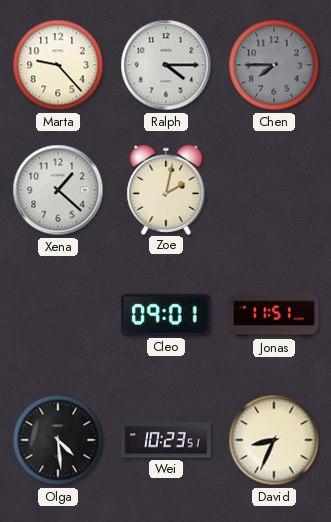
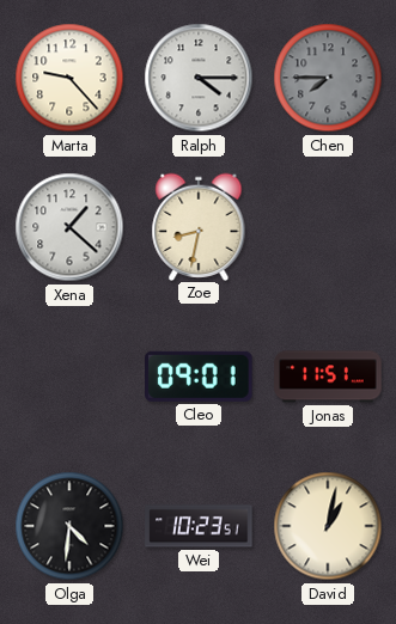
Zoe: 2:02 -> 8:32
Olga: 4:29 -> 4:31
David: 8:34 -> 1:02
